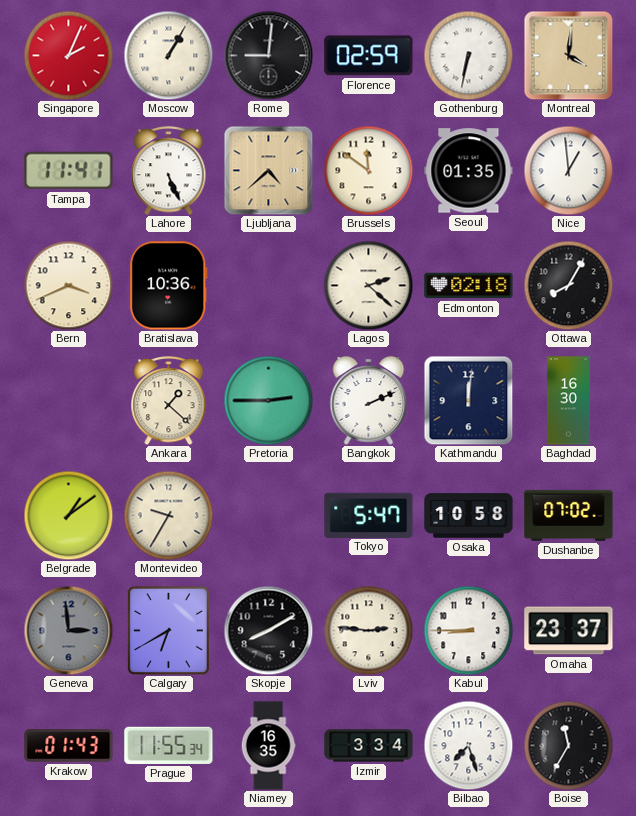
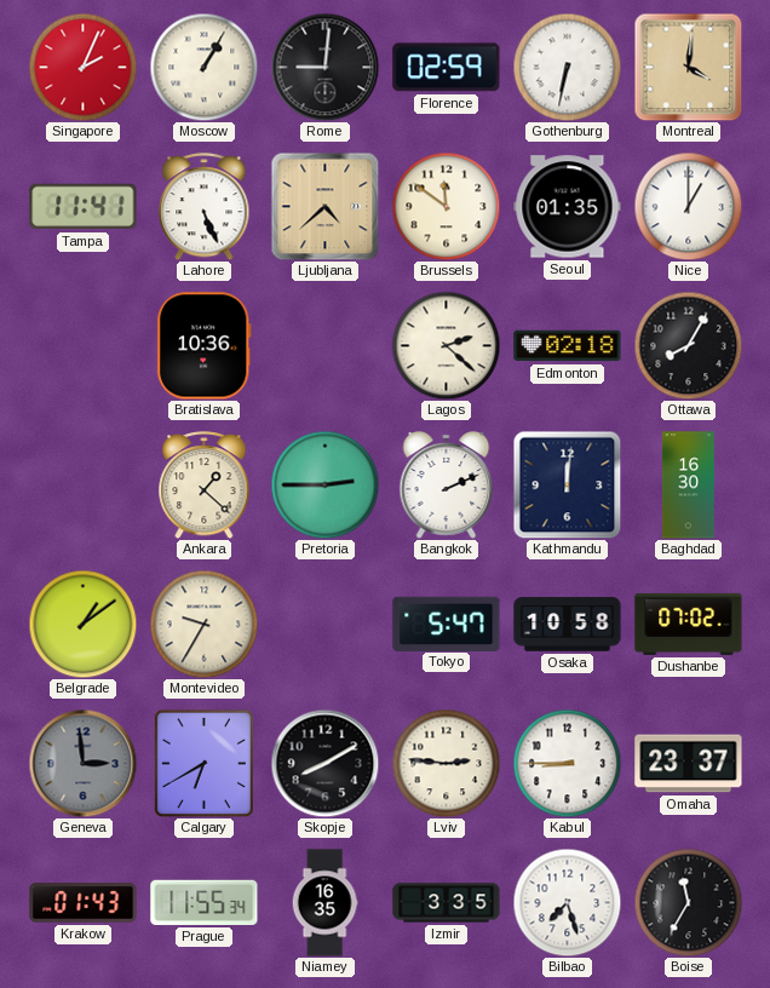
Nice: 12:59 -> 1:00
Bern: 3:41 -> none
Izmir: 3:34 -> 3:35
